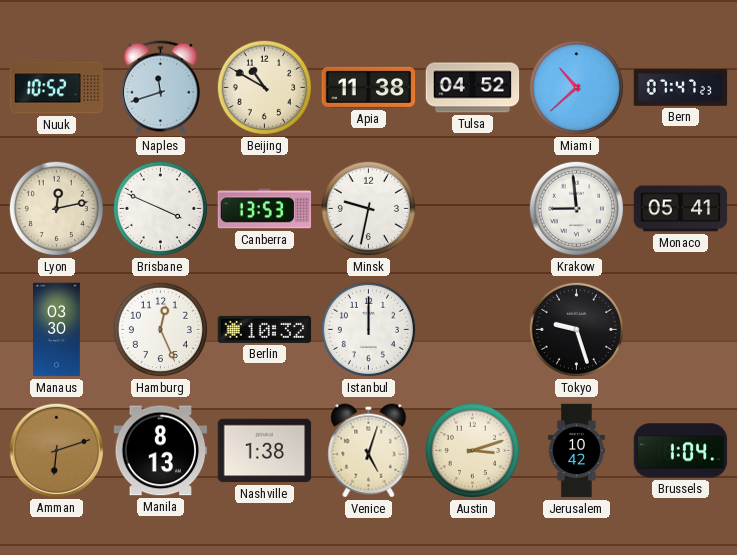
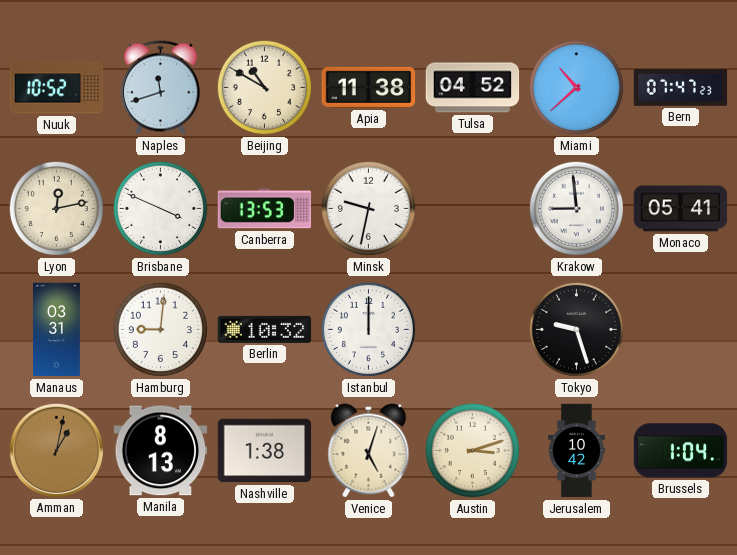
Manaus: 03:30 -> 03:31
Hamburg: 12:26 -> 9:01
Amman: 6:12 -> 1:02
